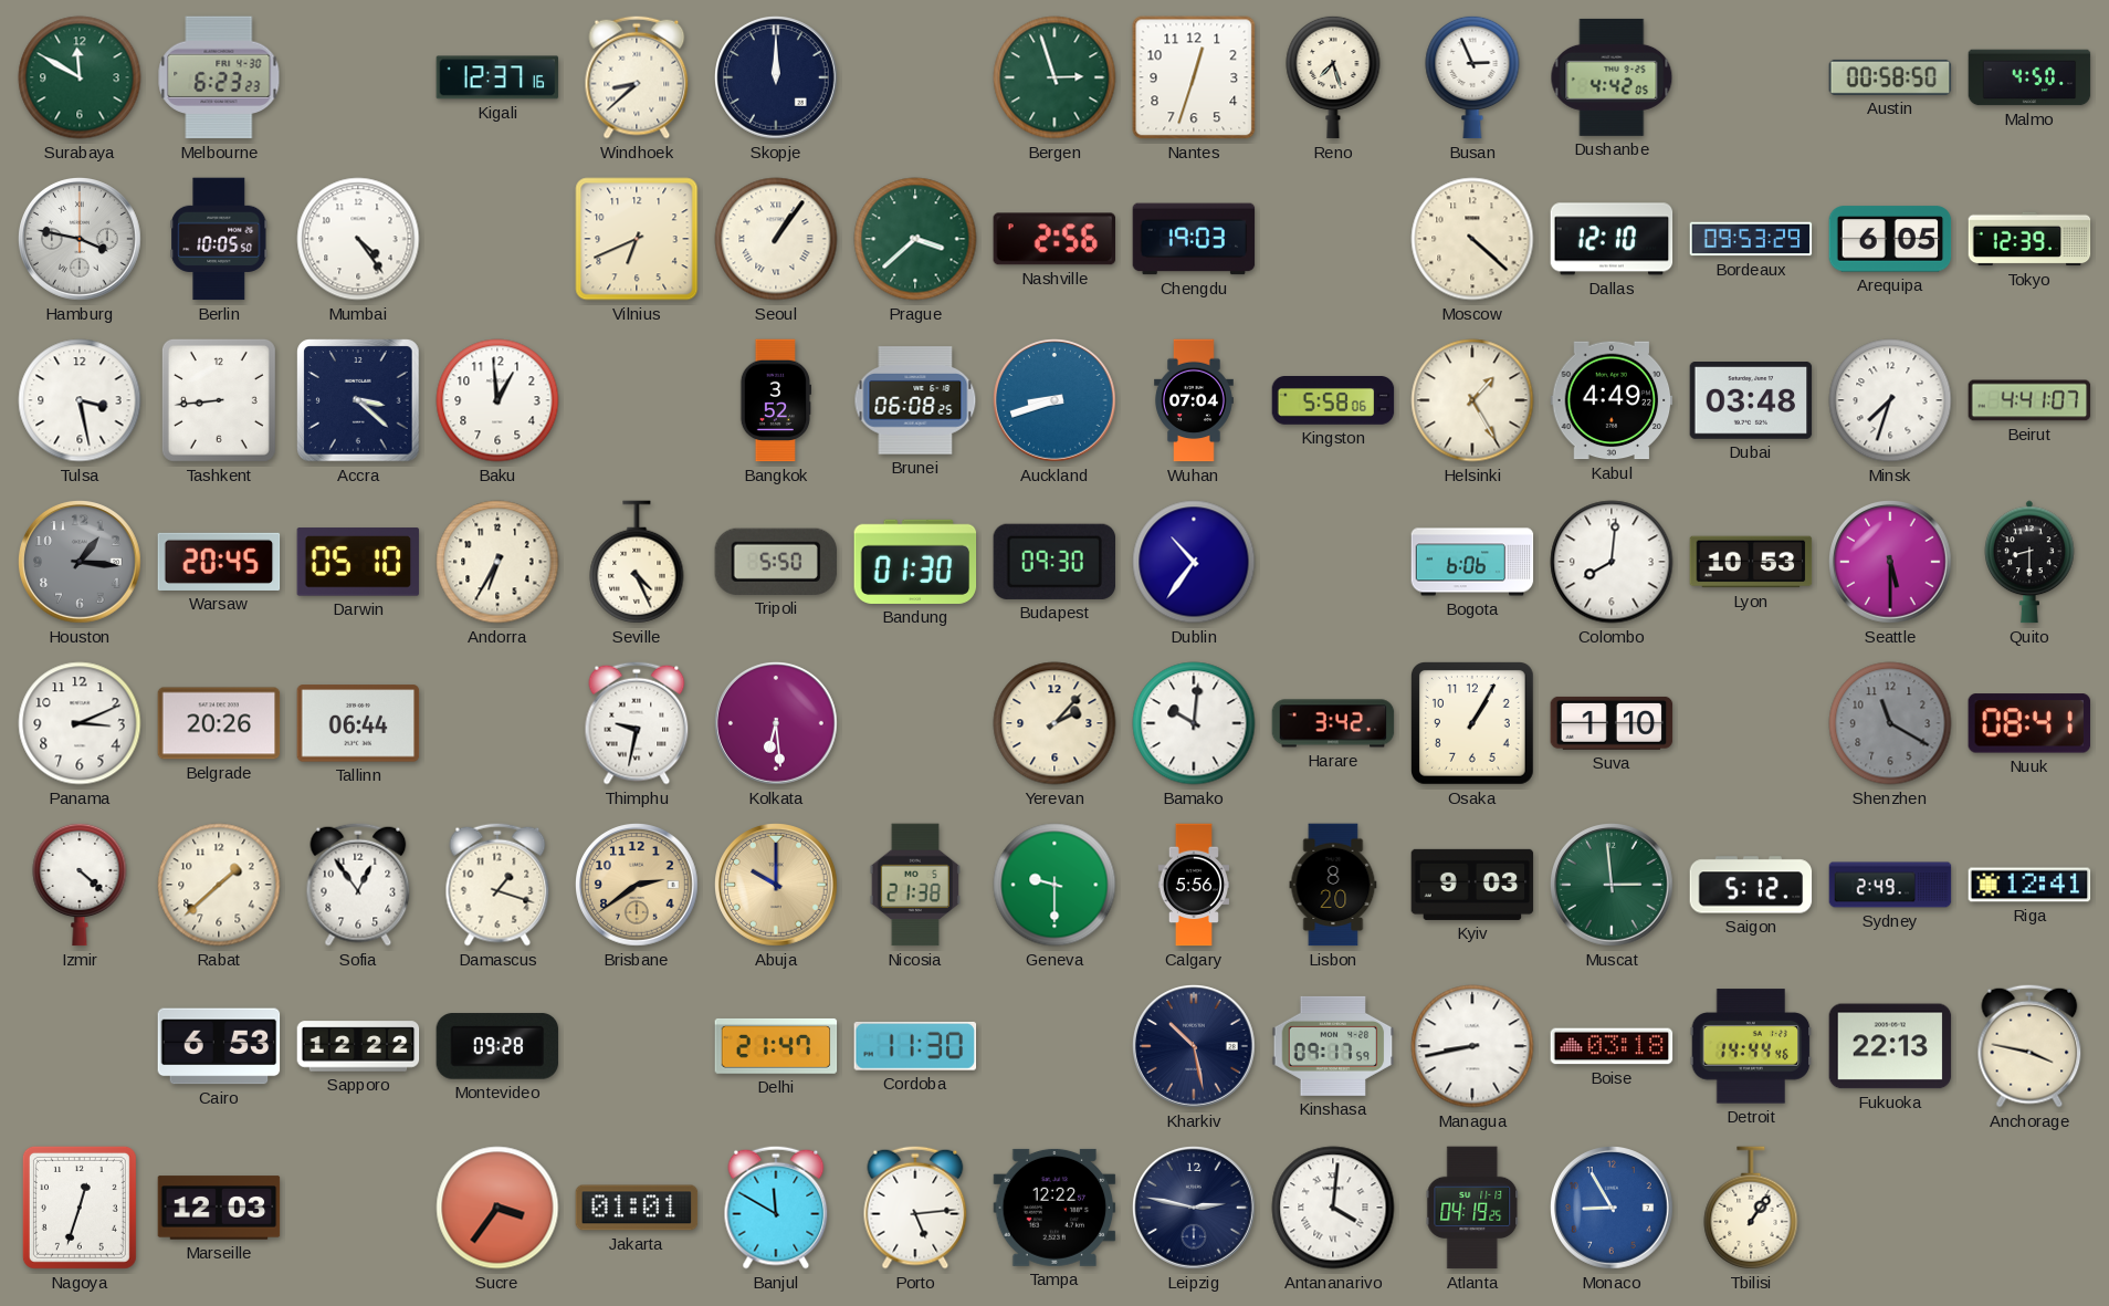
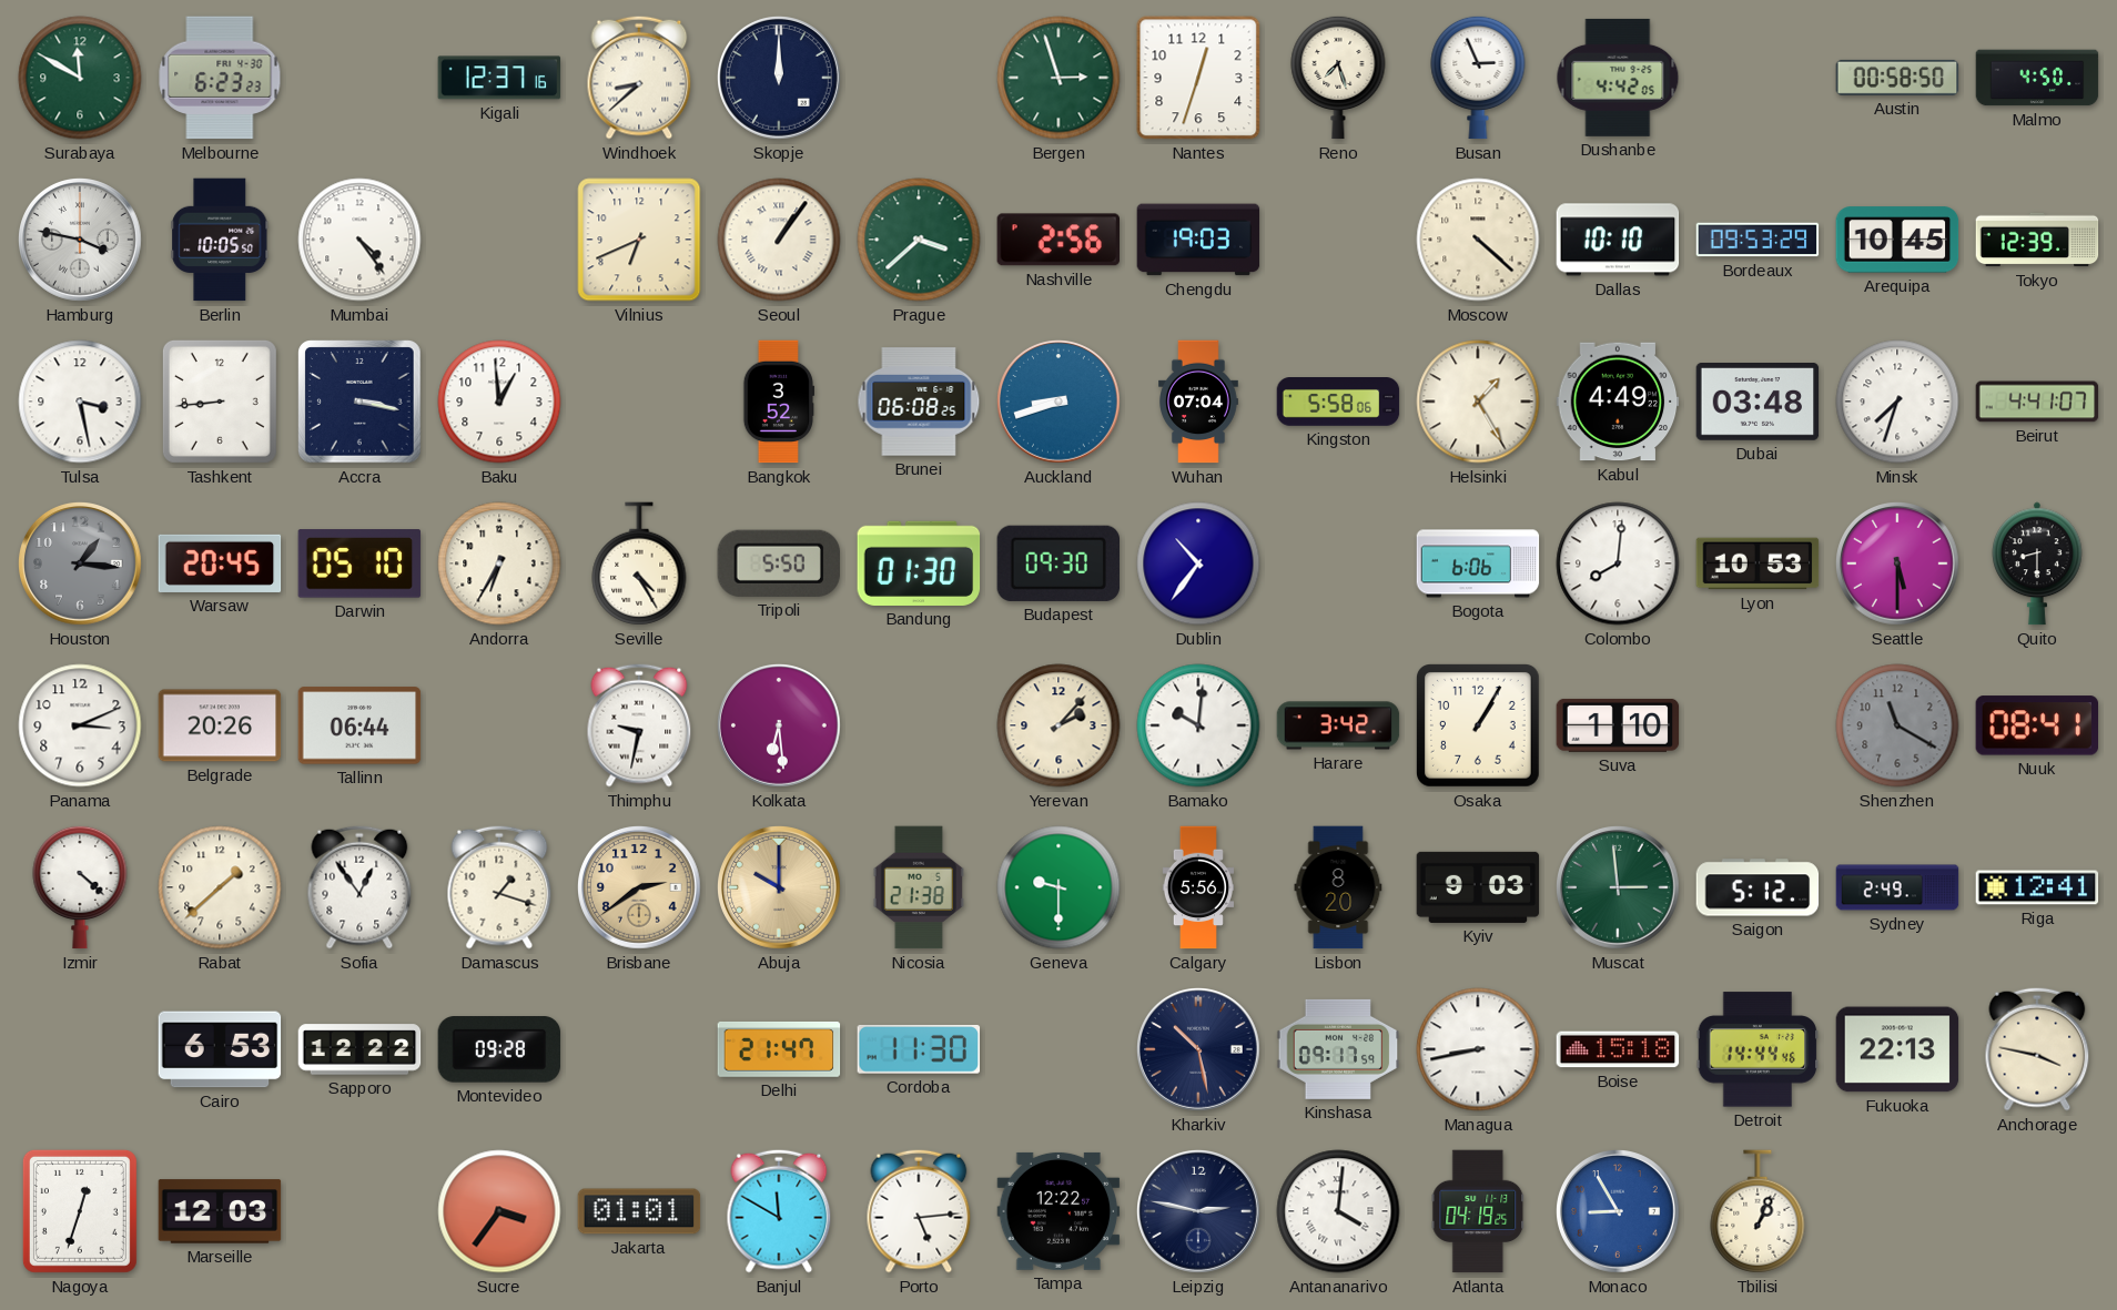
Dallas: 12:10 -> 10:10
Arequipa: 6:05 -> 10:45
Accra: 3:22 -> 3:17
Seville: 4:26 -> 4:25
Boise: 03:18 -> 15:18
Tbilisi: 1:06 -> 1:04
